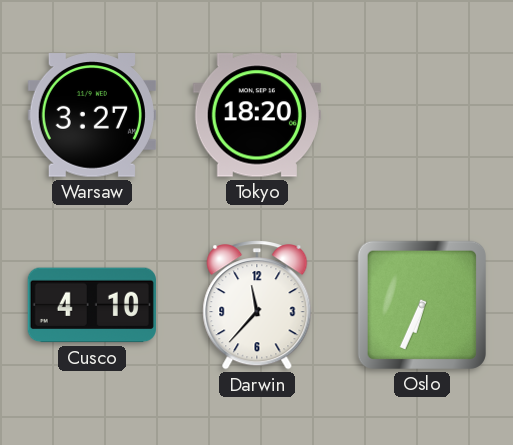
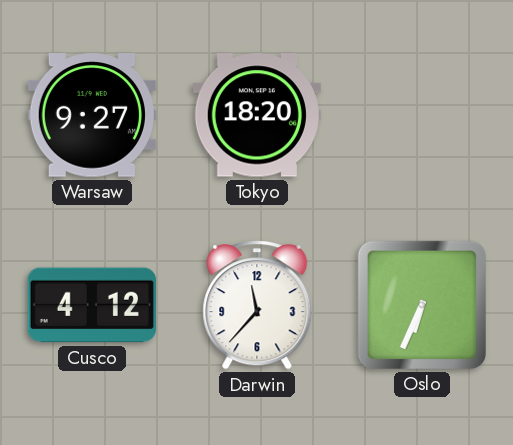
Warsaw: 3:27 -> 9:27
Cusco: 4:10 -> 4:12
